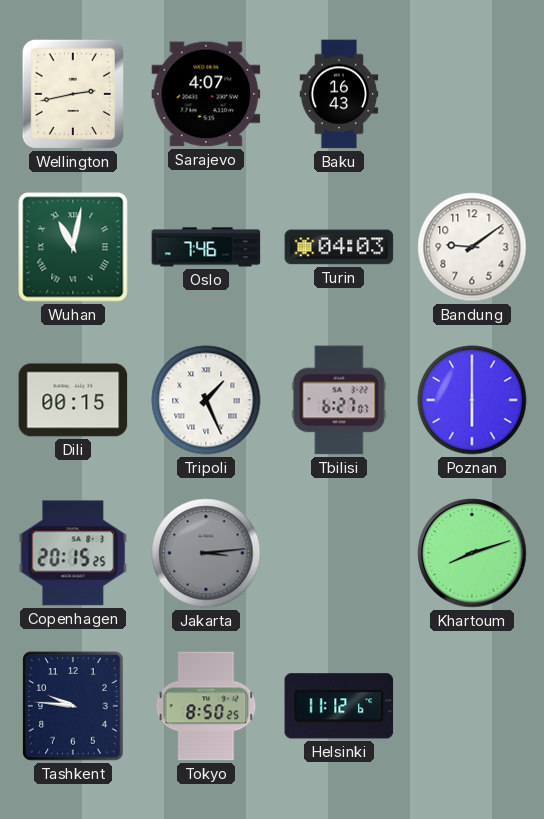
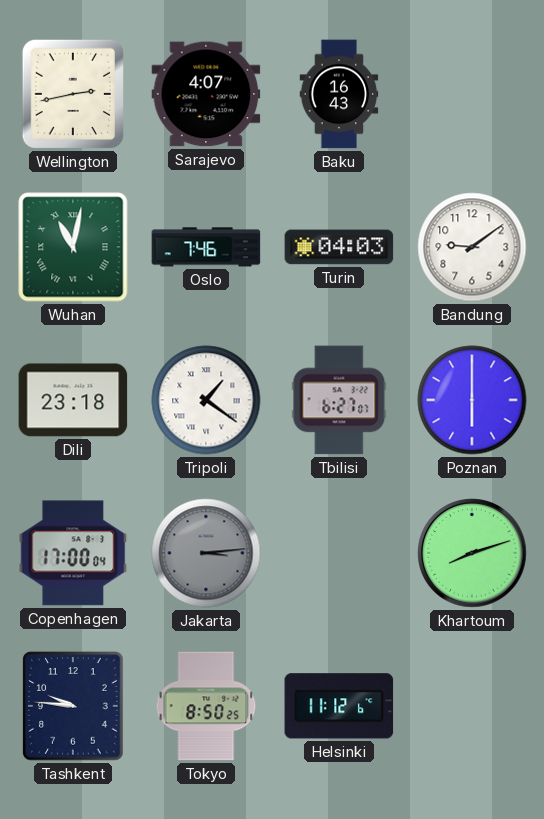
Dili: 00:15 -> 23:18
Tripoli: 1:26 -> 1:21
Copenhagen: 20:15 -> 17:00
